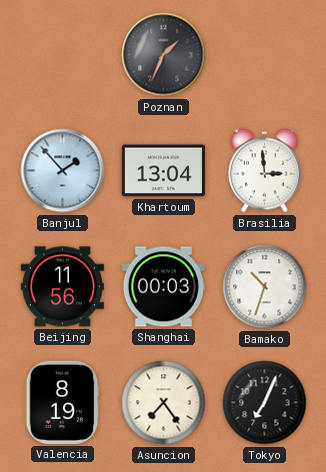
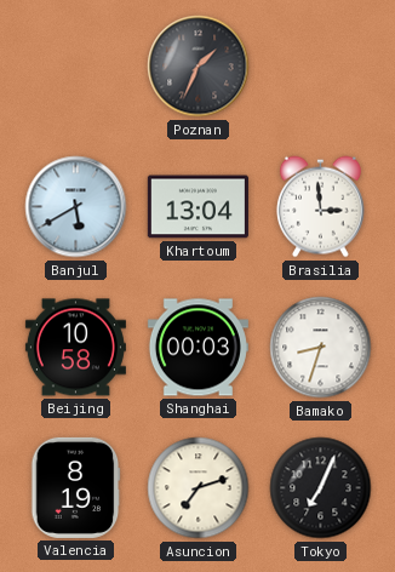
Banjul: 1:53 -> 5:40
Beijing: 11:56 -> 10:58
Bamako: 10:33 -> 8:33
Asuncion: 7:24 -> 7:12
